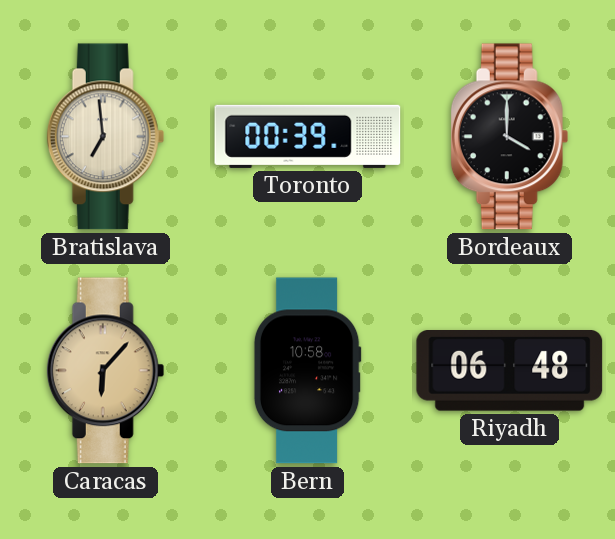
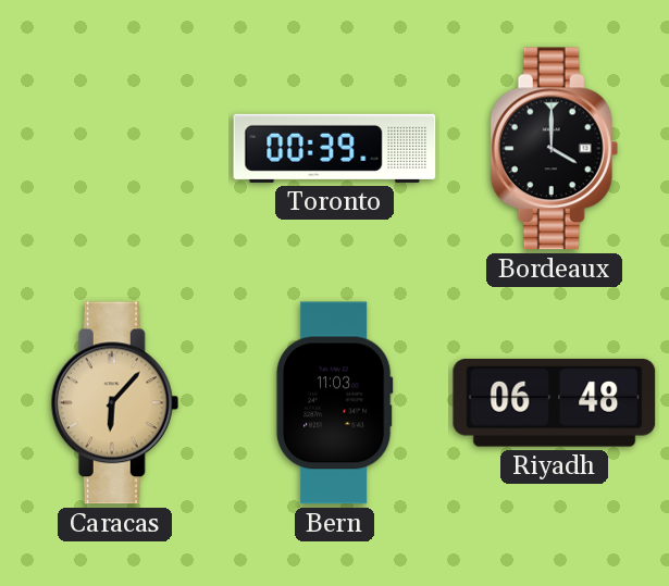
Bratislava: 6:59 -> none
Bern: 10:58 -> 11:03
